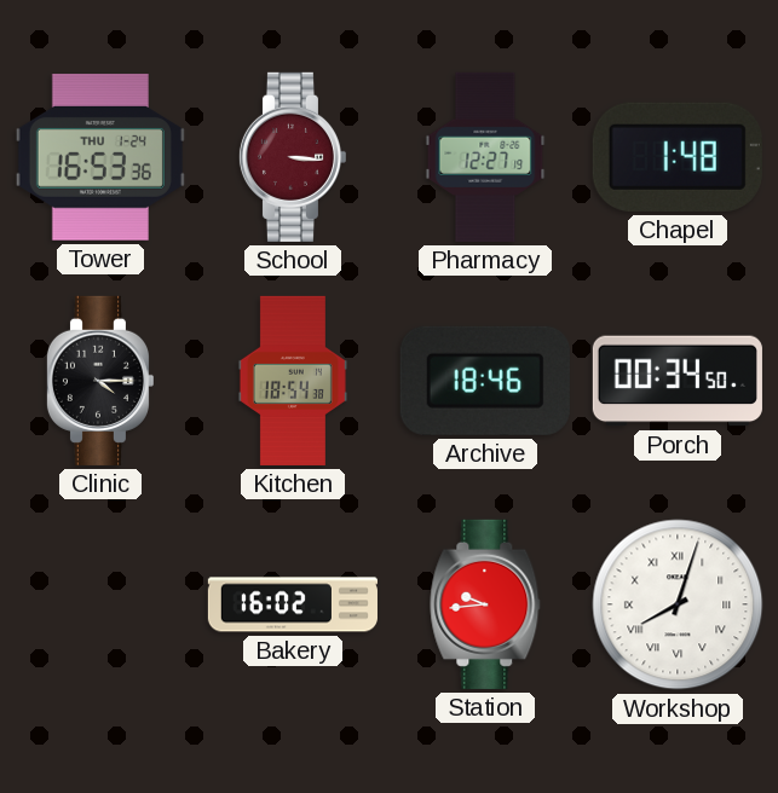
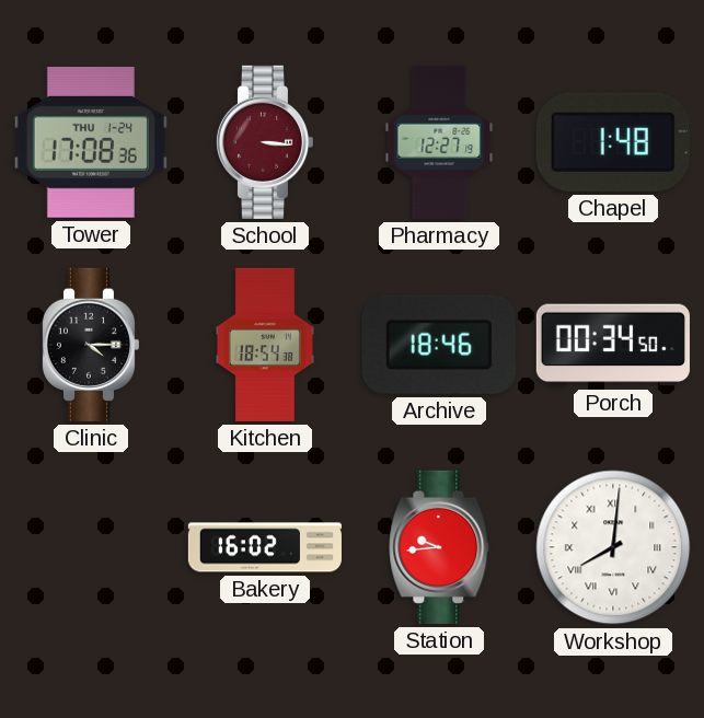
Tower: 16:53 -> 17:08
Workshop: 8:03 -> 8:01
